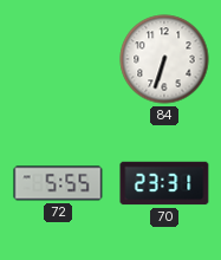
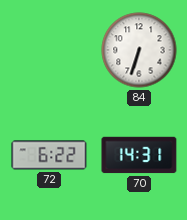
72: 5:55 -> 6:22
70: 23:31 -> 14:31
